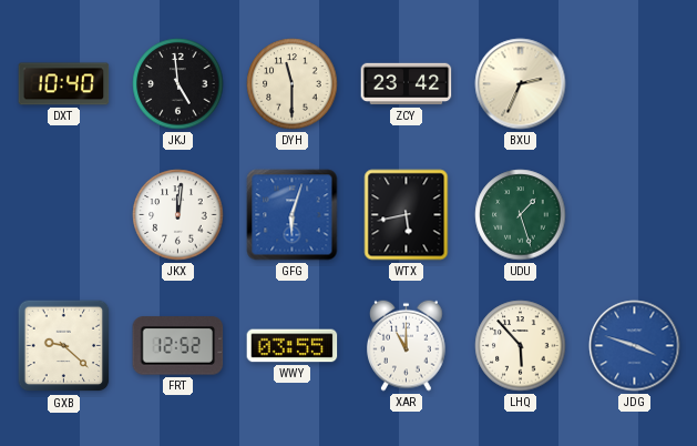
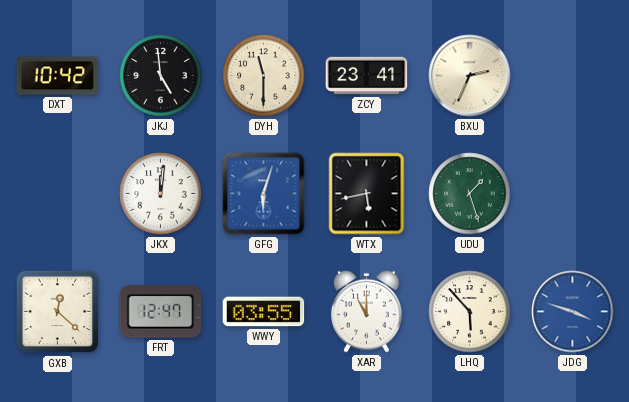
DXT: 10:40 -> 10:42
ZCY: 23:42 -> 23:41
GXB: 9:22 -> 12:22
FRT: 12:52 -> 12:47
